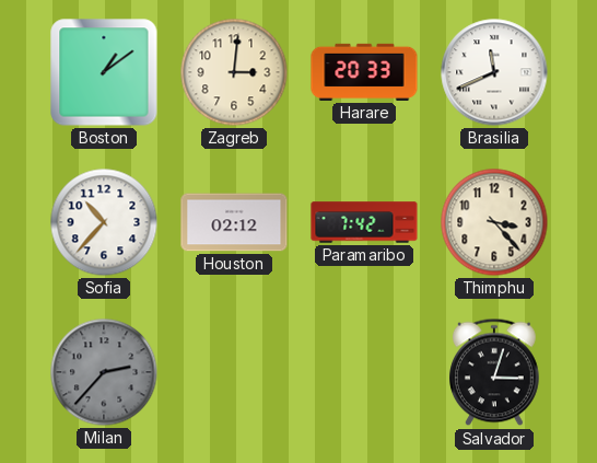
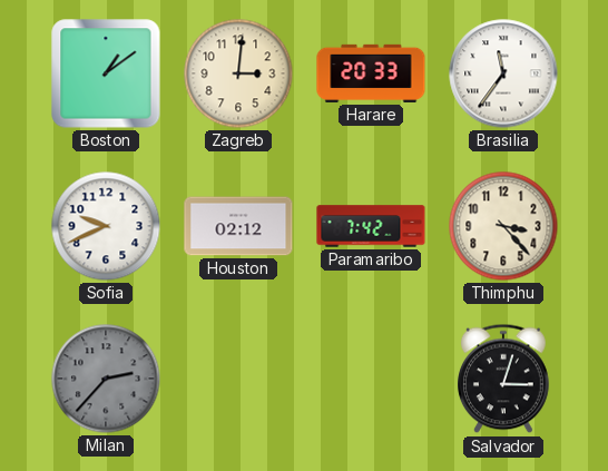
Brasilia: 11:41 -> 11:36
Sofia: 10:37 -> 9:41
